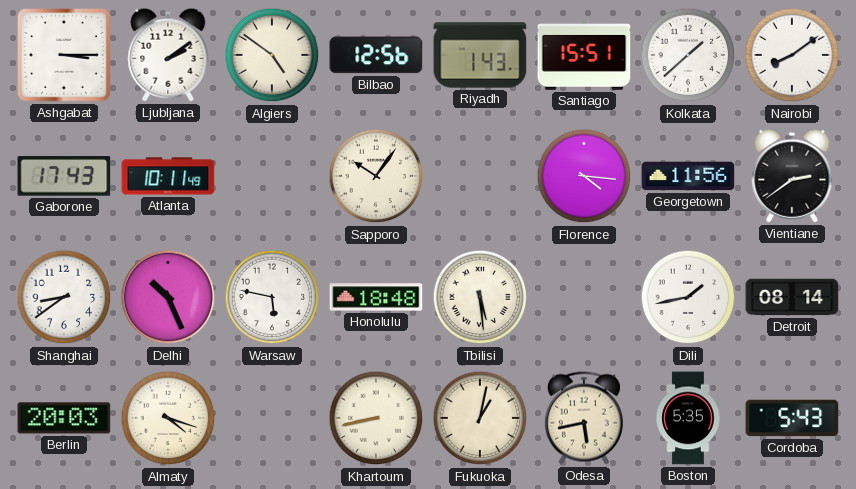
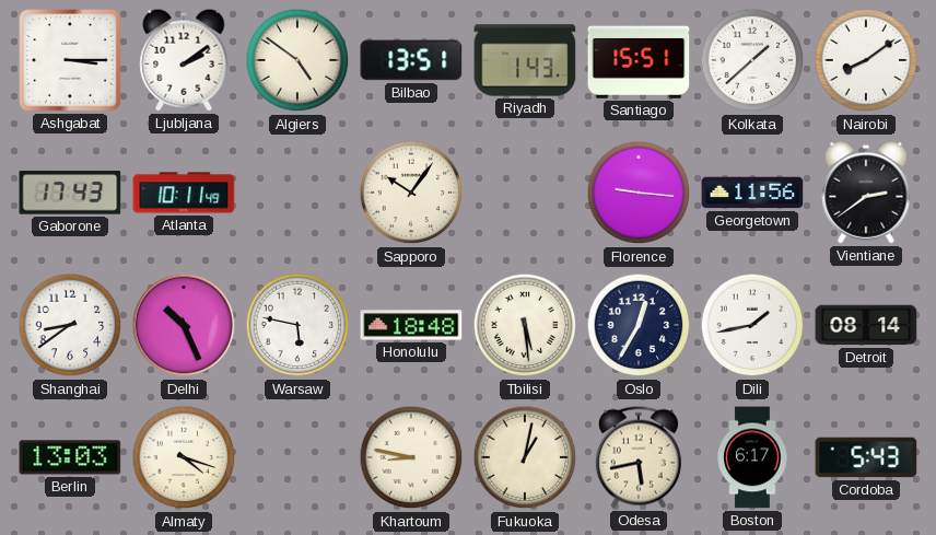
Bilbao: 12:56 -> 13:51
Florence: 4:16 -> 9:16
Oslo: none -> 12:35
Berlin: 20:03 -> 13:03
Khartoum: 8:43 -> 8:47
Boston: 5:35 -> 6:17
